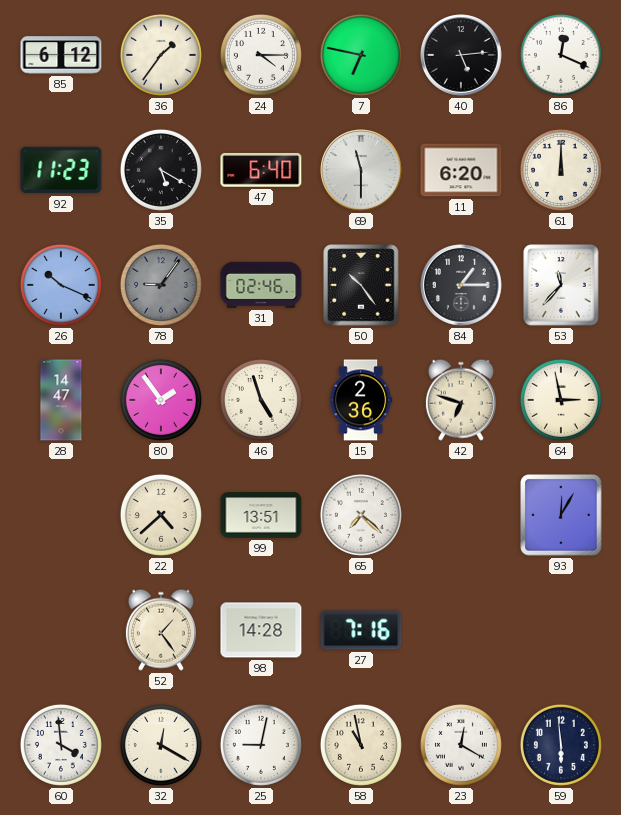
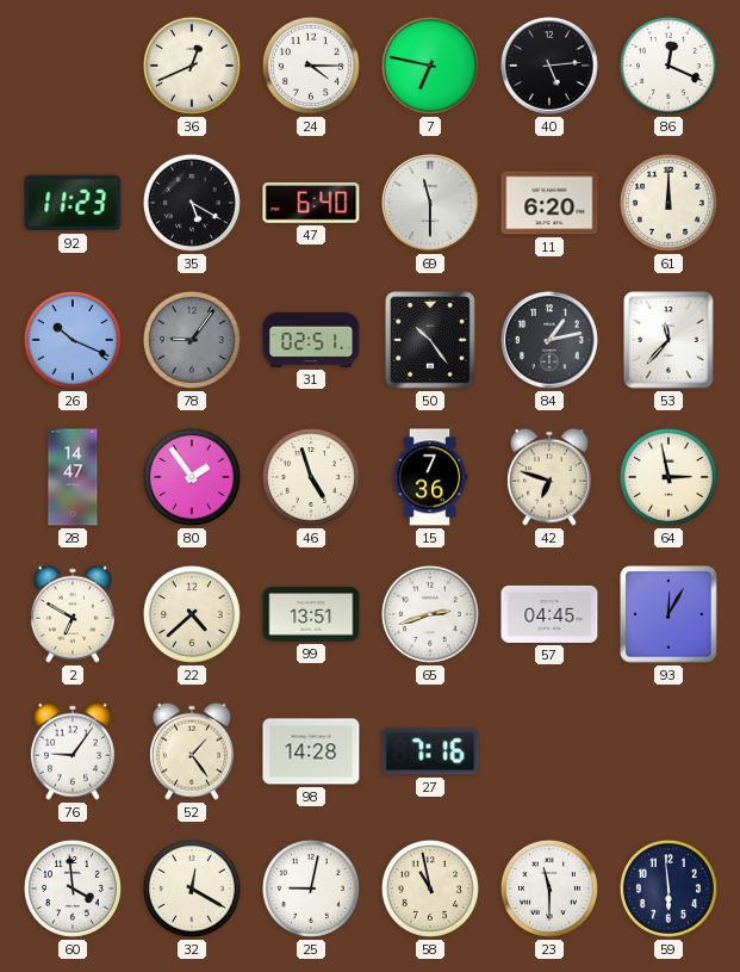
85: 6:12 -> none
36: 1:36 -> 12:41
31: 02:46 -> 02:51
84: 1:15 -> 1:13
15: 2:36 -> 7:36
2: none -> 6:50
65: 7:22 -> 2:42
57: none -> 04:45
76: none -> 9:06
23: 12:20 -> 11:30
